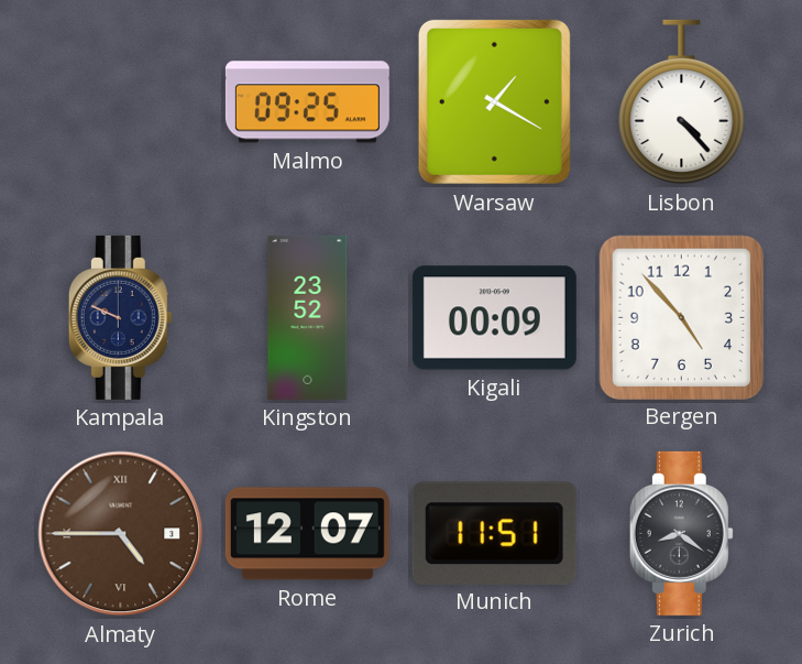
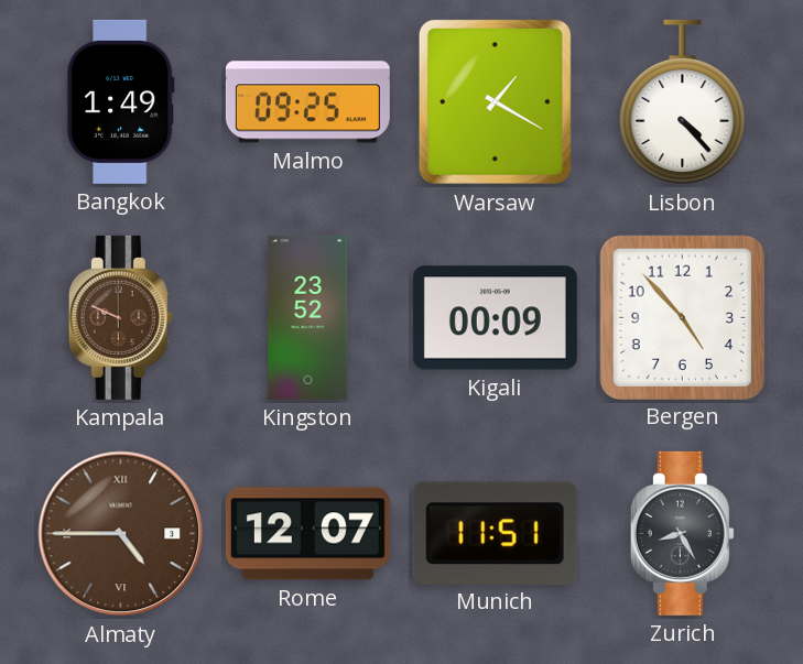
Bangkok: none -> 1:49
Kampala dial: navy -> brown
Zurich: 8:21 -> 8:25
